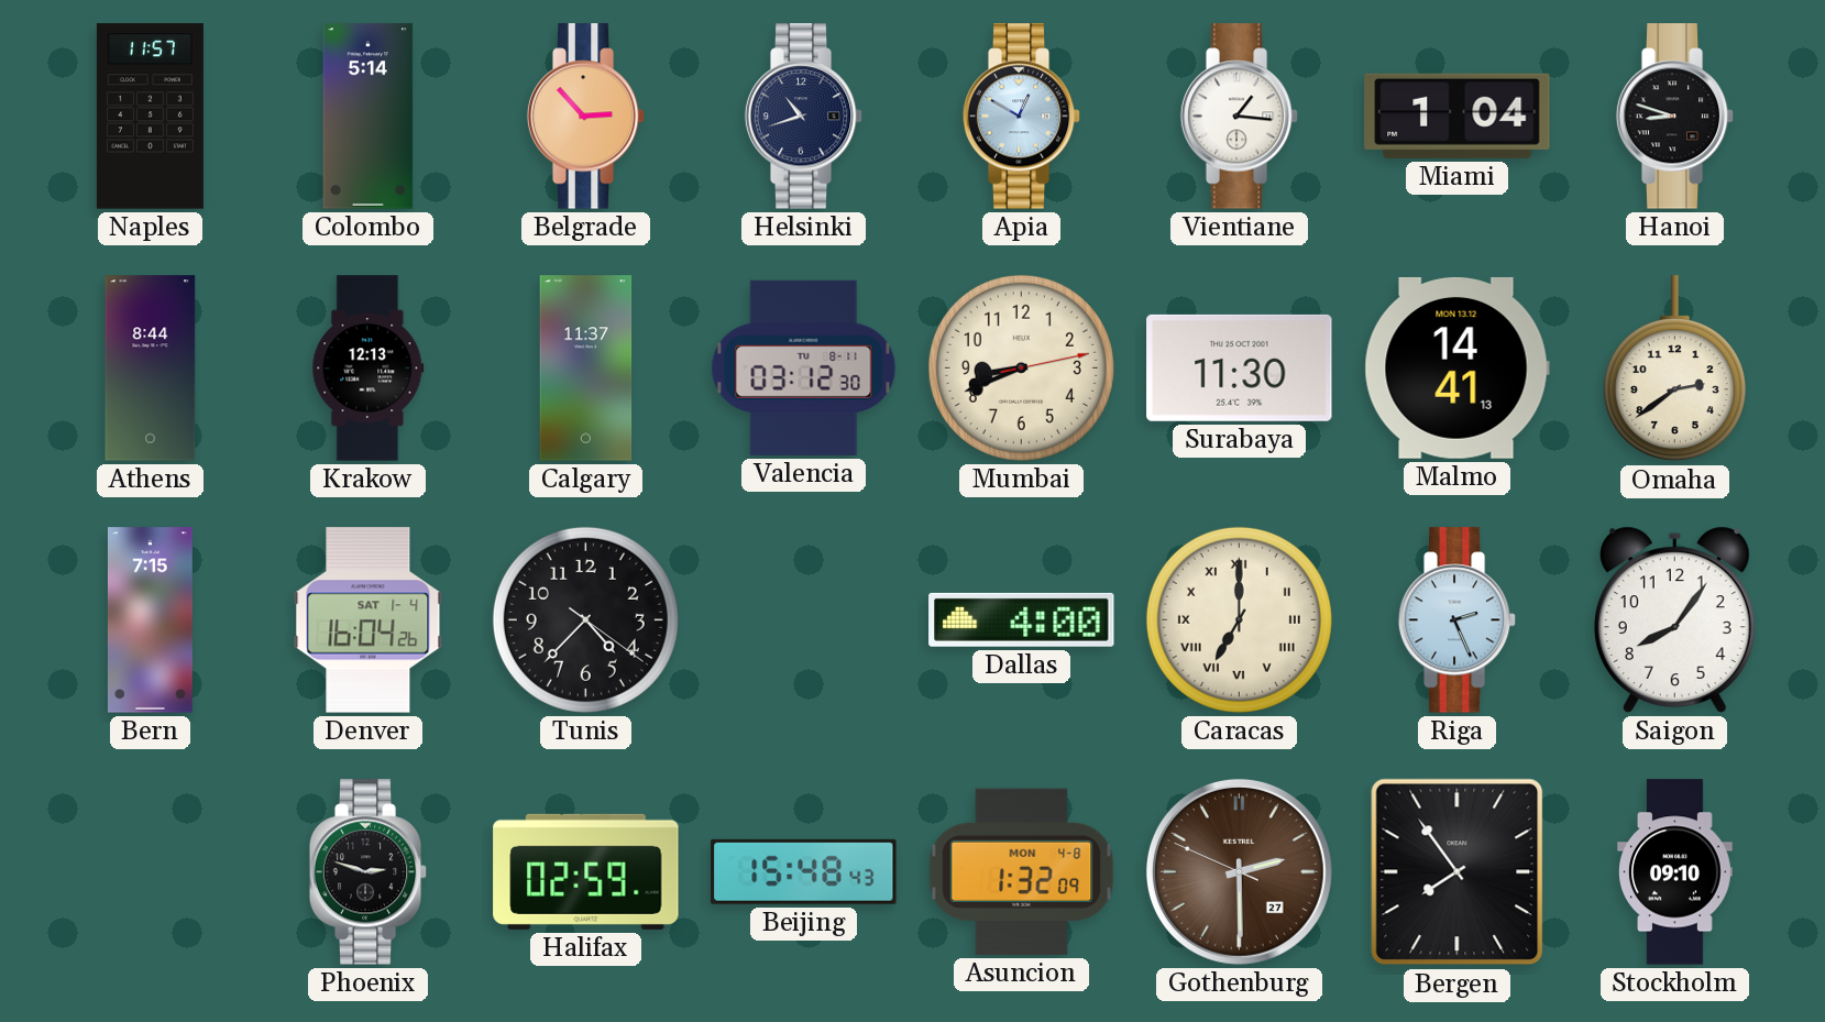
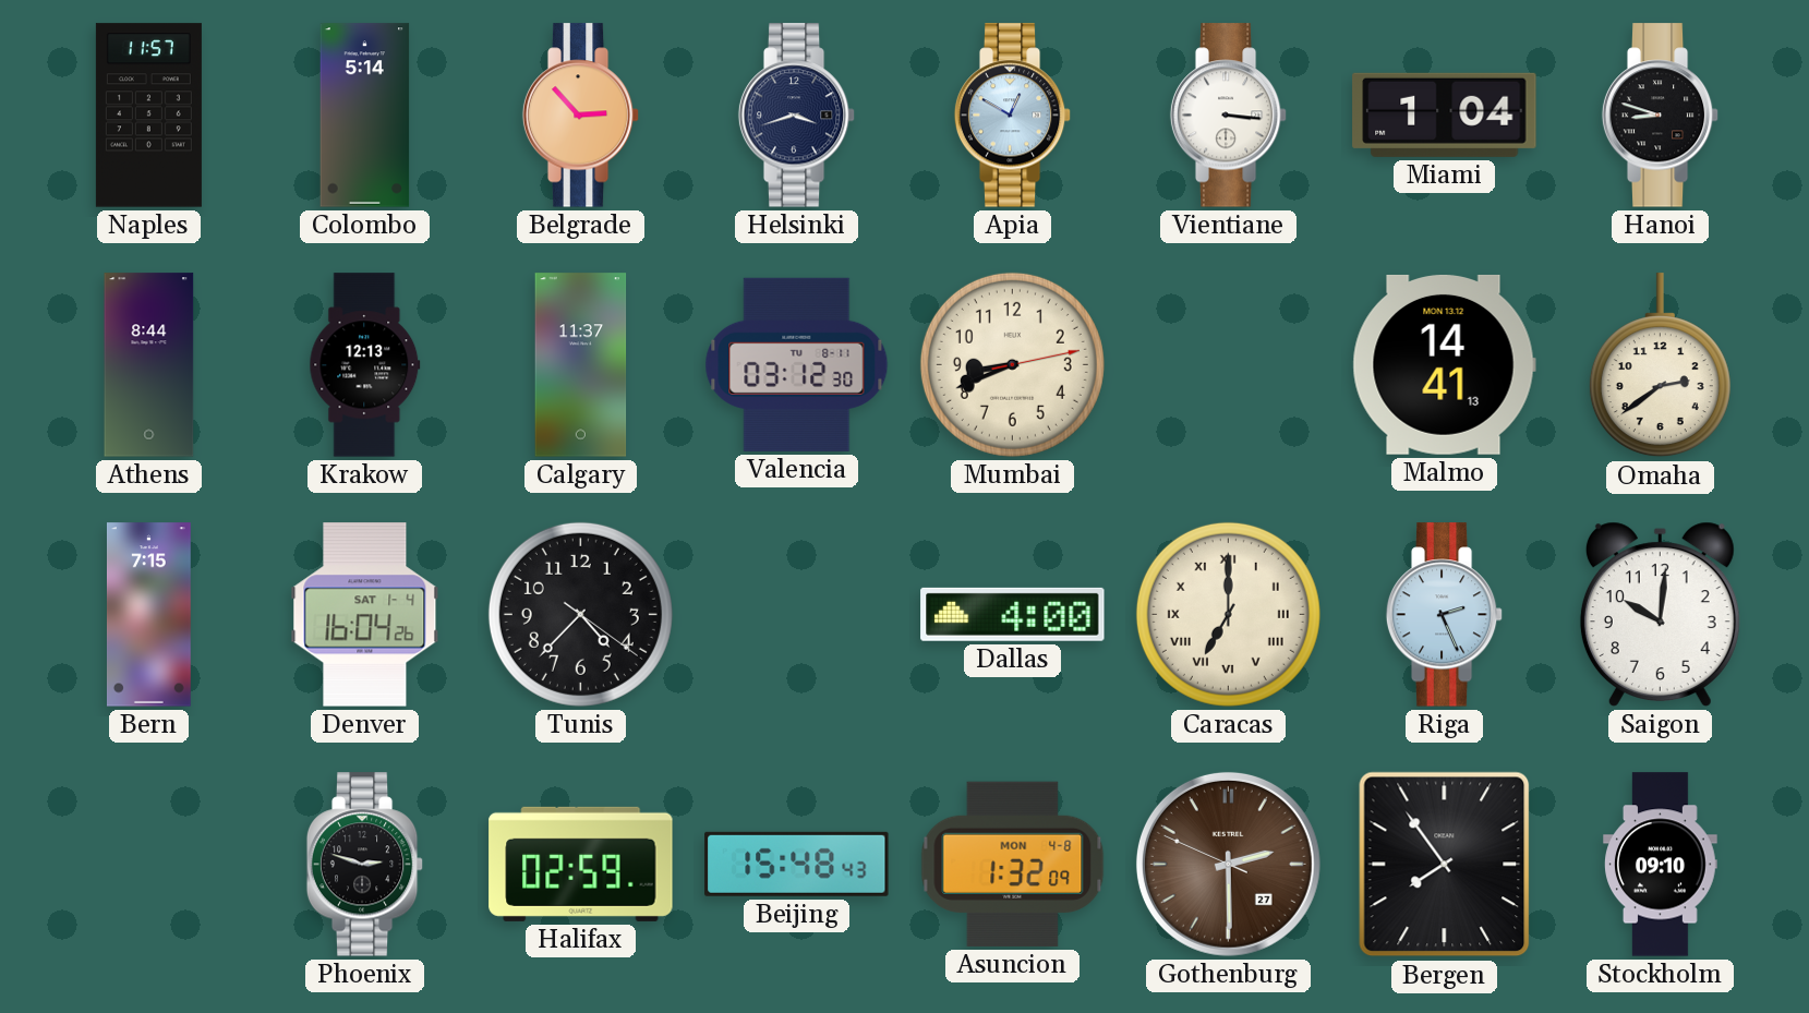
Helsinki: 10:42 -> 3:42
Vientiane: 1:16 -> 3:16
Surabaya: 11:30 -> none
Saigon: 8:06 -> 10:01
